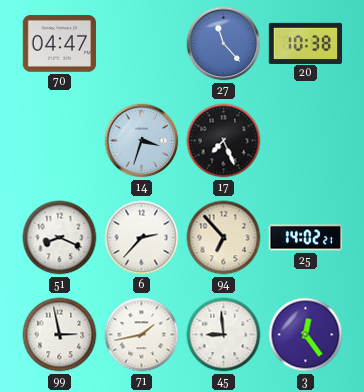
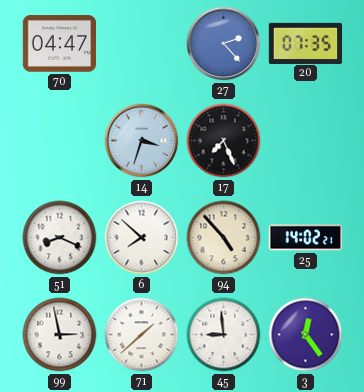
27: 11:23 -> 2:23
20: 10:38 -> 07:35
6: 2:37 -> 7:52
94: 6:53 -> 4:53
71: 1:43 -> 1:38
